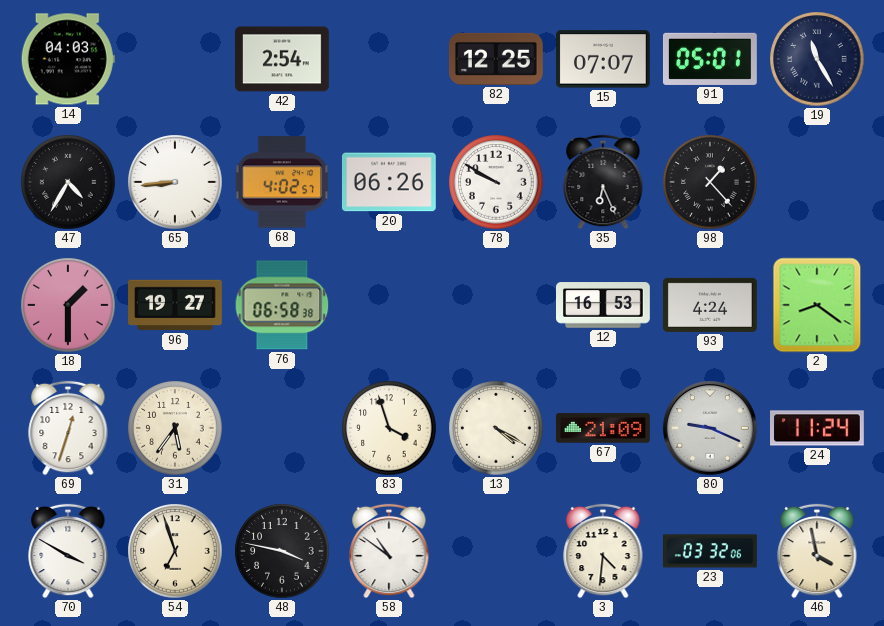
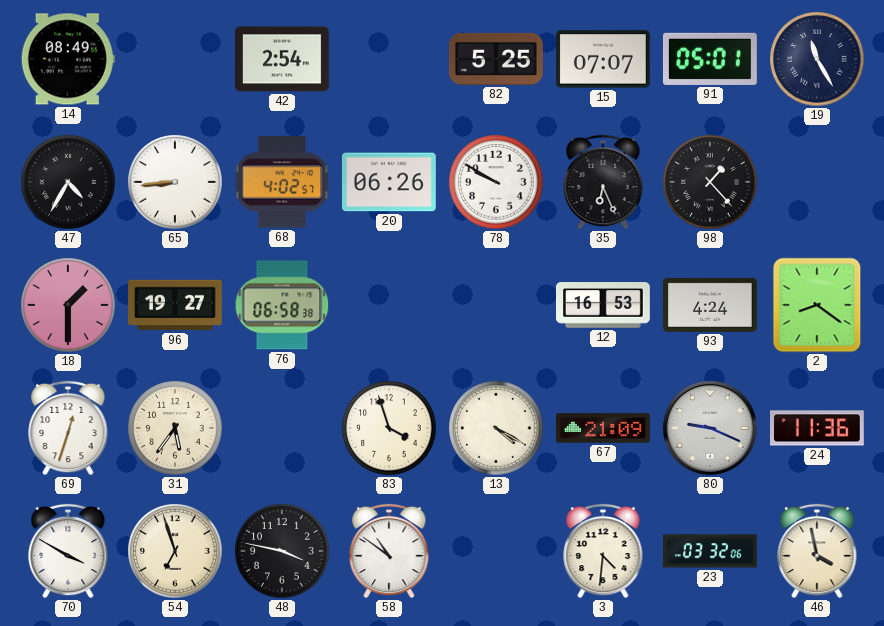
14: 04:03 -> 08:49
82: 12:25 -> 5:25
24: 11:24 -> 11:36
